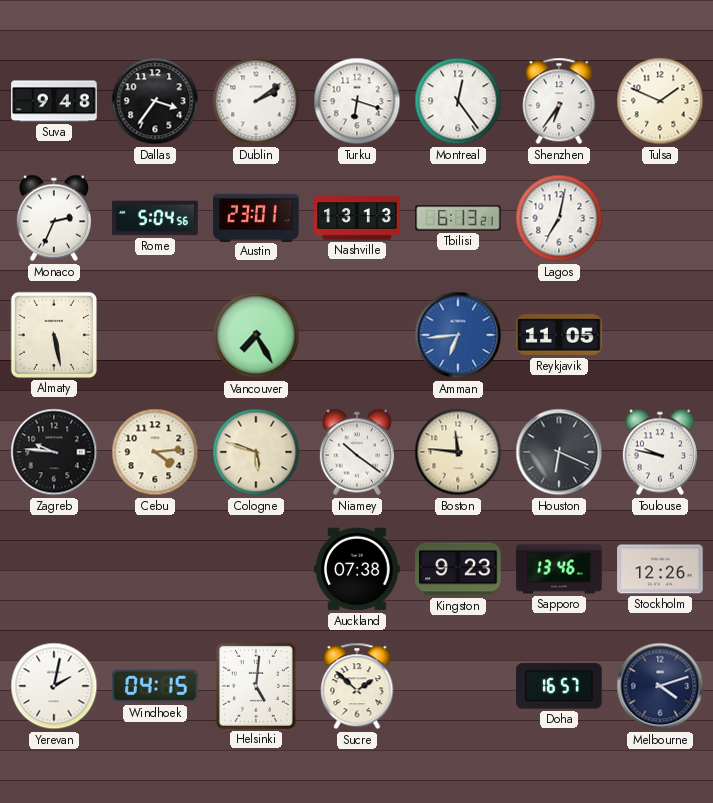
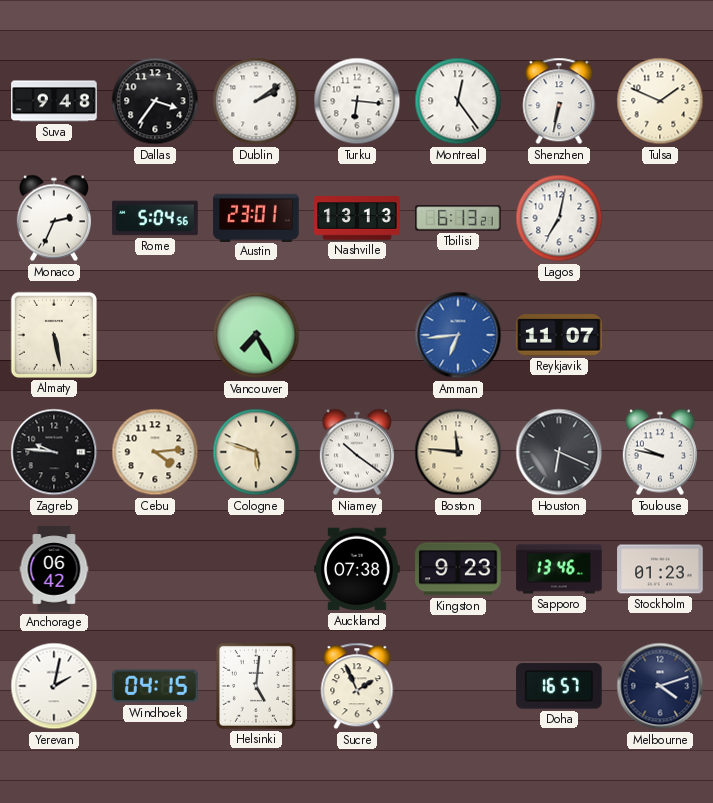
Turku: 6:18 -> 6:16
Shenzhen: 6:36 -> 6:32
Reykjavik: 11:05 -> 11:07
Anchorage: none -> 06:42
Stockholm: 12:26 -> 01:23
Sucre: 1:52 -> 1:56
